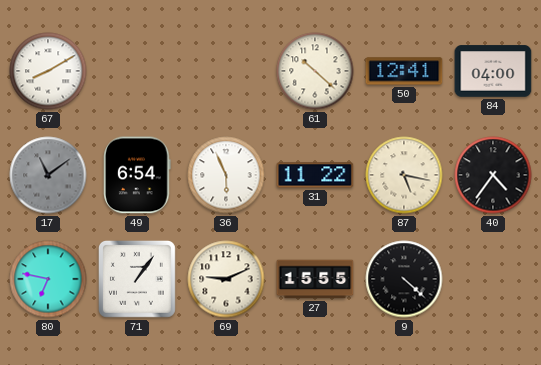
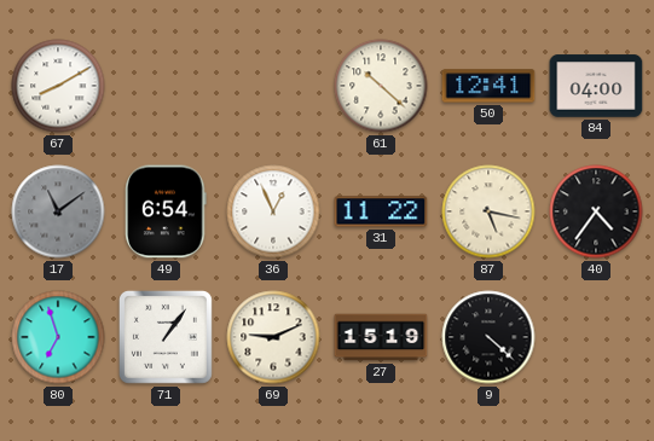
36: 5:56 -> 12:56
80: 6:47 -> 6:57
27: 15:55 -> 15:19
